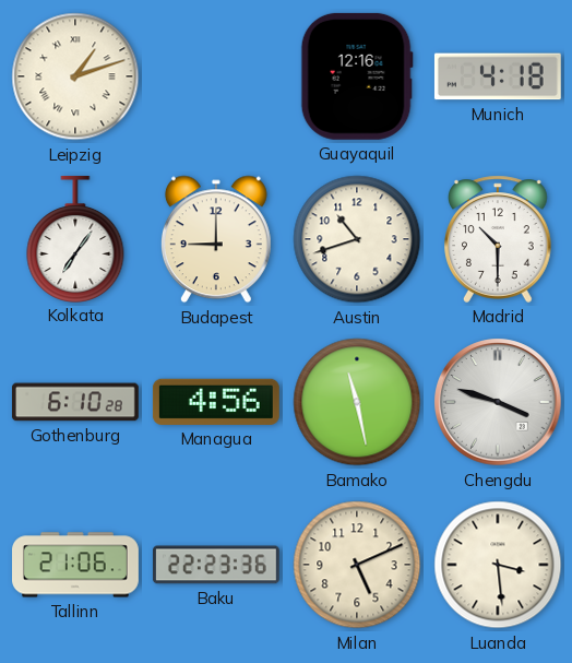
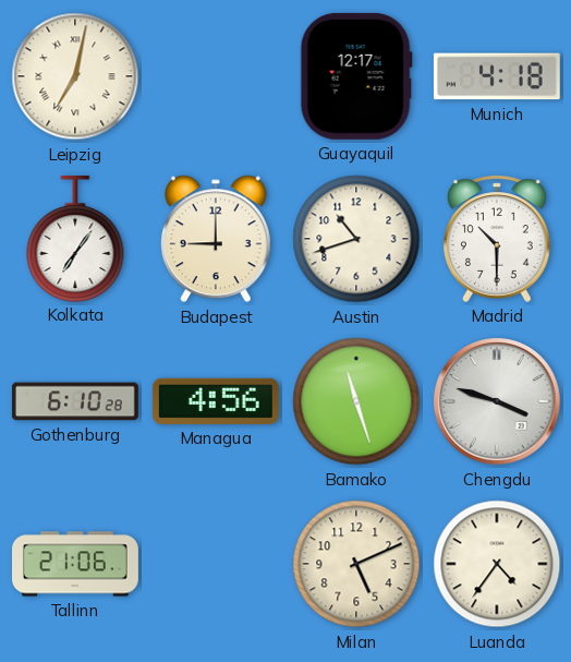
Leipzig: 1:12 -> 7:02
Guayaquil: 12:16 -> 12:17
Bamako: 11:28 -> 11:27
Baku: 22:23 -> none
Luanda: 3:29 -> 4:36
